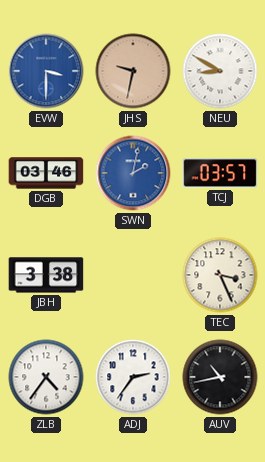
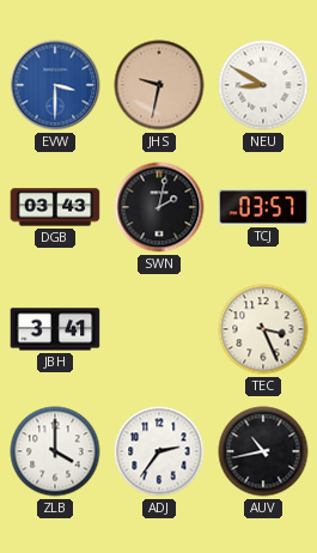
DGB: 03:46 -> 03:43
SWN dial: blue -> black
JBH: 3:38 -> 3:41
ZLB: 4:36 -> 4:00
